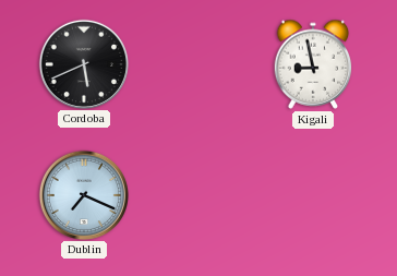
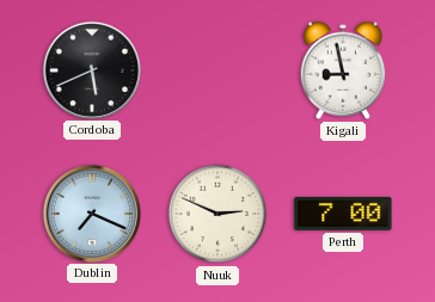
Nuuk: none -> 2:49
Perth: none -> 7:00
